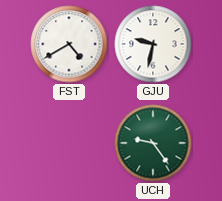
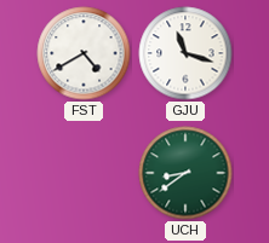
GJU: 9:32 -> 11:18
UCH: 9:24 -> 8:39
